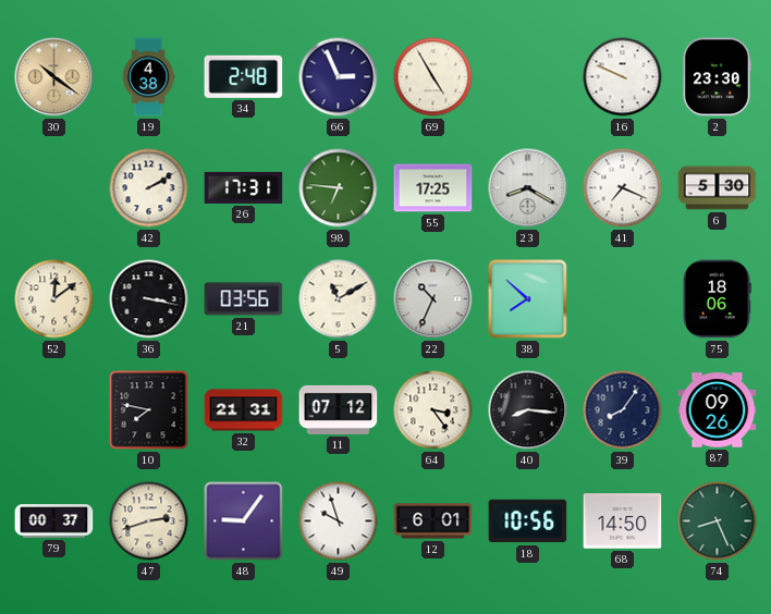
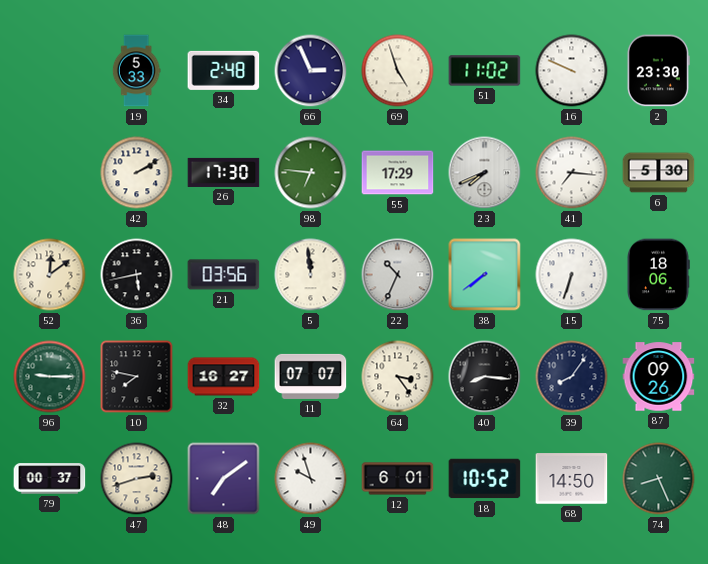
30: 10:21 -> none
19: 4:38 -> 5:33
69: 4:55 -> 4:57
51: none -> 11:02
26: 17:31 -> 17:30
55: 17:25 -> 17:29
23: 8:20 -> 7:41
41: 7:19 -> 7:16
36: 3:17 -> 5:43
5: 11:10 -> 11:59
38: 7:52 -> 7:39
15: none -> 6:33
96: none -> 9:15
32: 21:31 -> 16:27
11: 07:12 -> 07:07
48: 9:06 -> 7:09
18: 10:56 -> 10:52
